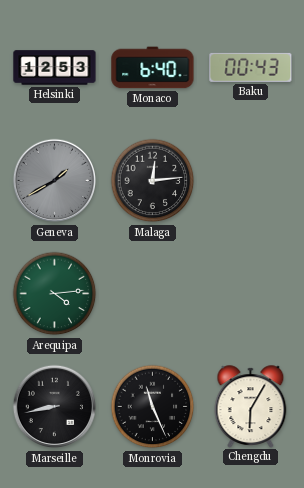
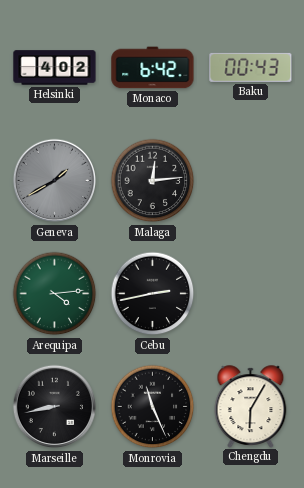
Helsinki: 12:53 -> 4:02
Monaco: 6:40 -> 6:42
Cebu: none -> 2:43
